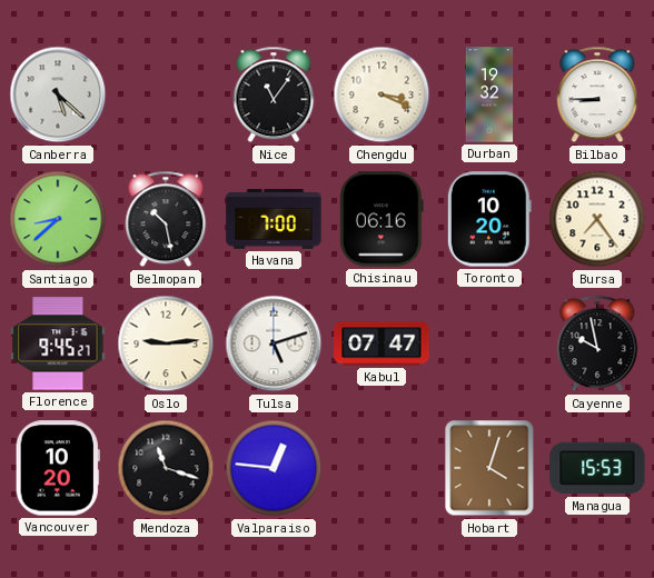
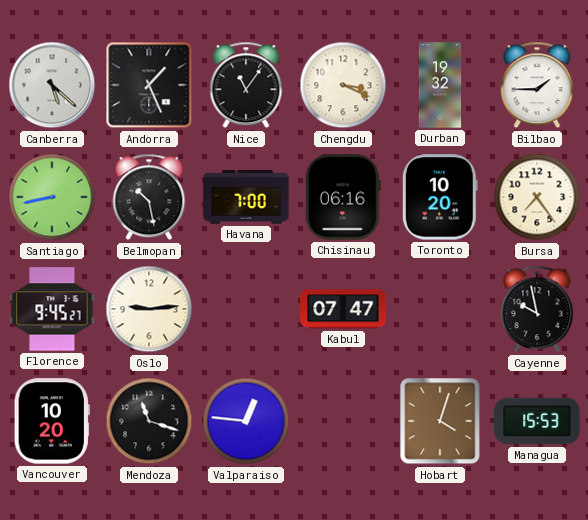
Andorra: none -> 1:26
Bilbao: 8:45 -> 1:45
Santiago: 8:38 -> 8:43
Tulsa: 5:12 -> none
